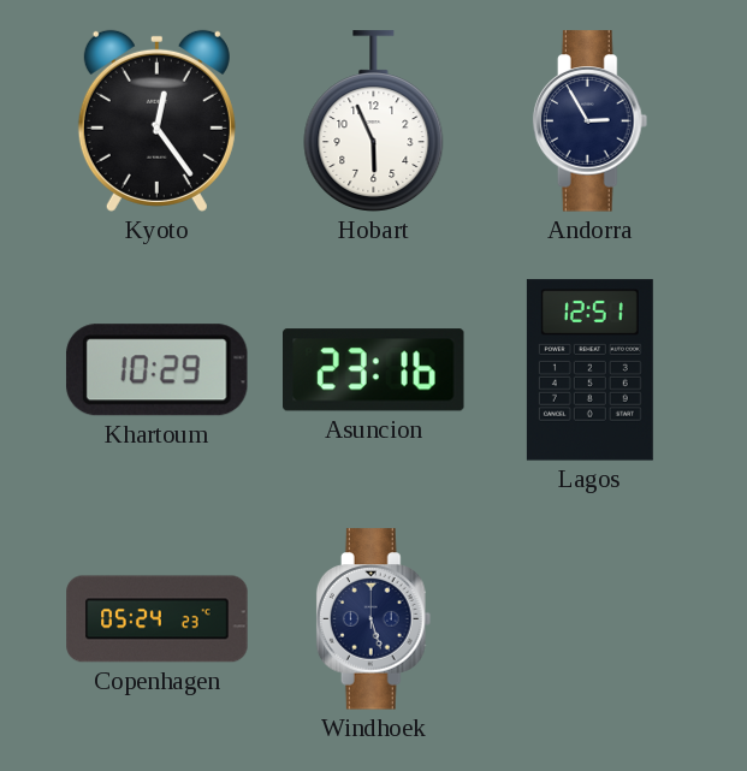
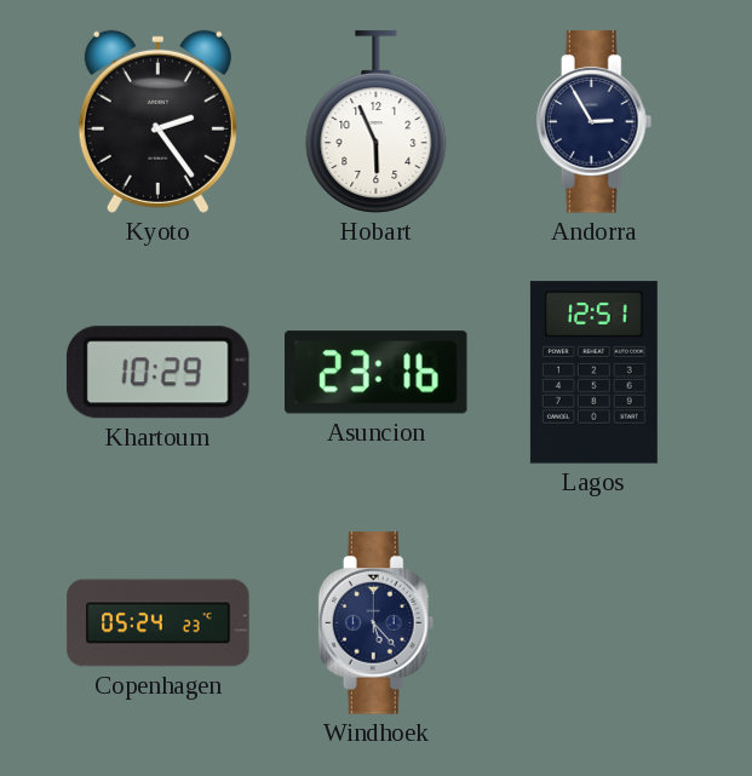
Kyoto: 12:24 -> 2:24
Windhoek: 5:27 -> 5:23
